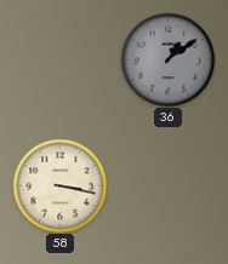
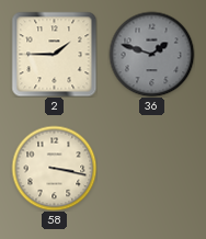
2: none -> 1:45
36: 1:09 -> 1:48
